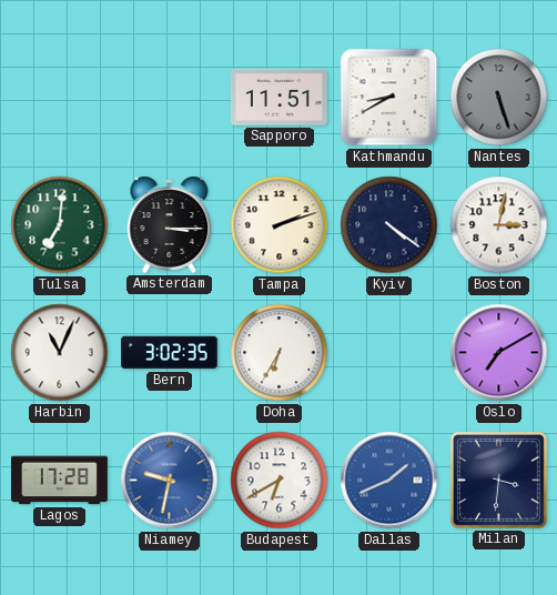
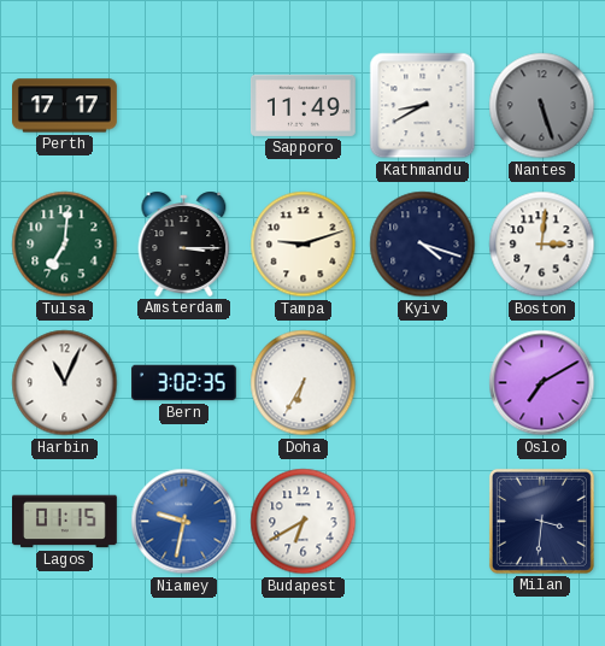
Perth: none -> 17:17
Sapporo: 11:51 -> 11:49
Tampa: 2:12 -> 9:12
Kyiv: 4:21 -> 4:18
Boston: 3:02 -> 3:01
Lagos: 17:28 -> 01:15
Dallas: 1:41 -> none
